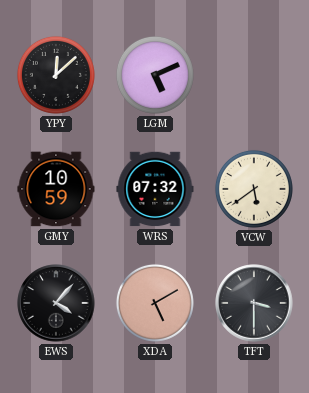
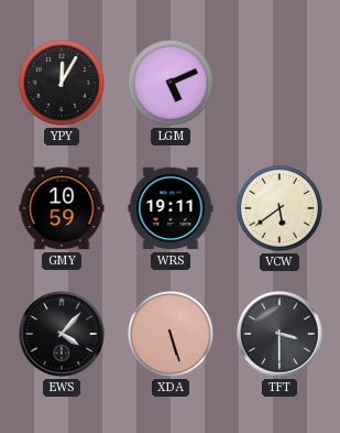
YPY: 12:08 -> 12:05
WRS: 07:32 -> 19:11
XDA: 5:10 -> 5:27
